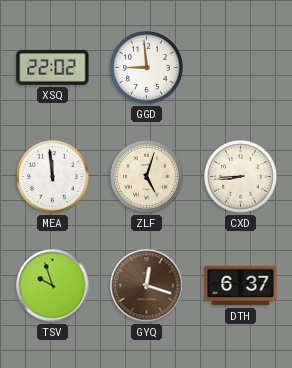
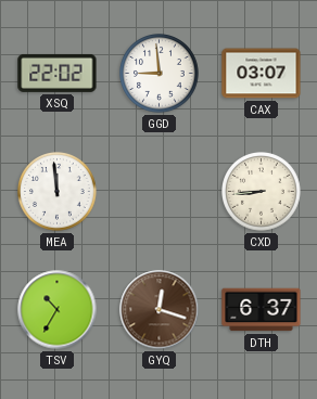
CAX: none -> 03:07
ZLF: 5:03 -> none
TSV: 9:57 -> 10:35
